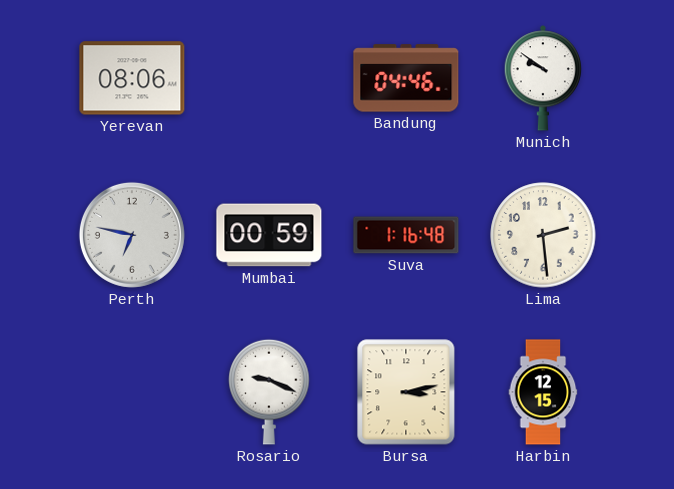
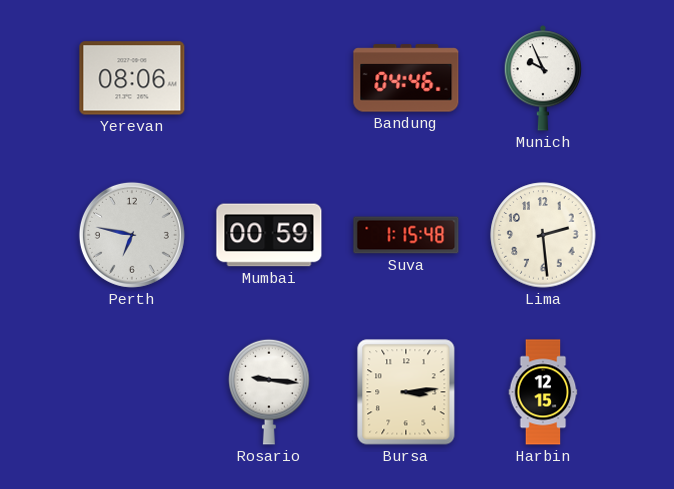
Munich: 9:51 -> 9:56
Suva: 1:16 -> 1:15
Rosario: 9:19 -> 9:16
Bursa: 3:13 -> 3:14
